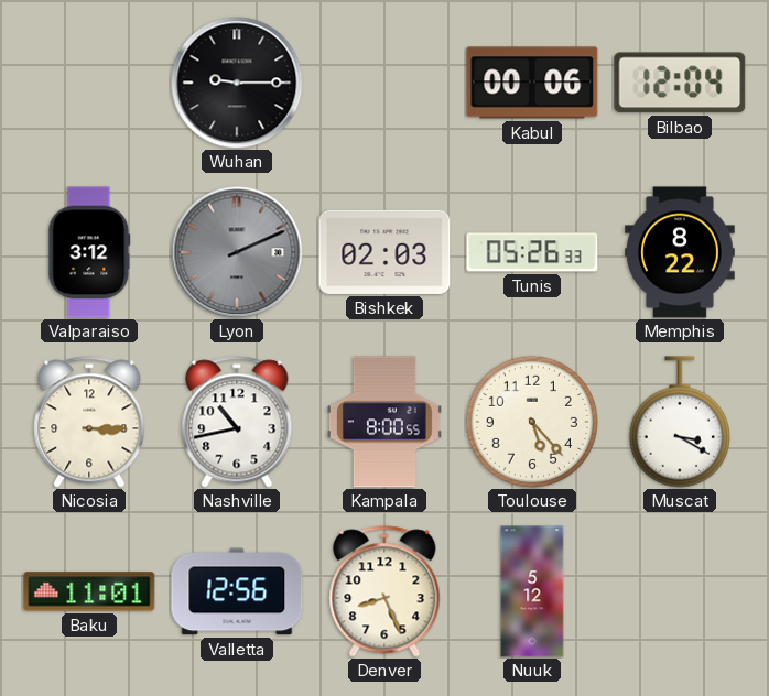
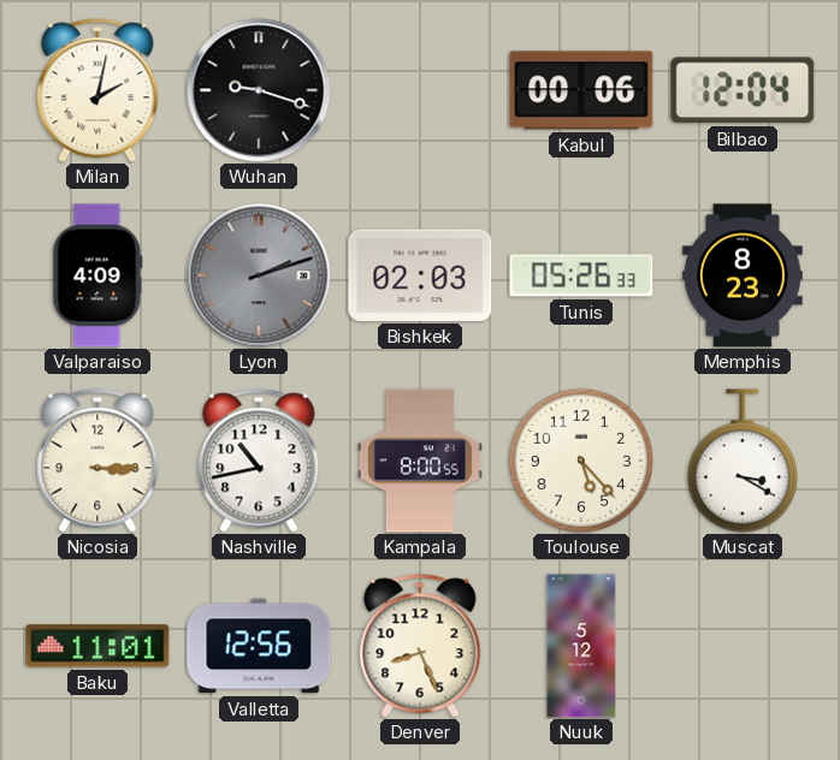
Milan: none -> 2:02
Wuhan: 9:15 -> 9:18
Valparaiso: 3:12 -> 4:09
Lyon: 2:11 -> 2:12
Memphis: 8:22 -> 8:23
